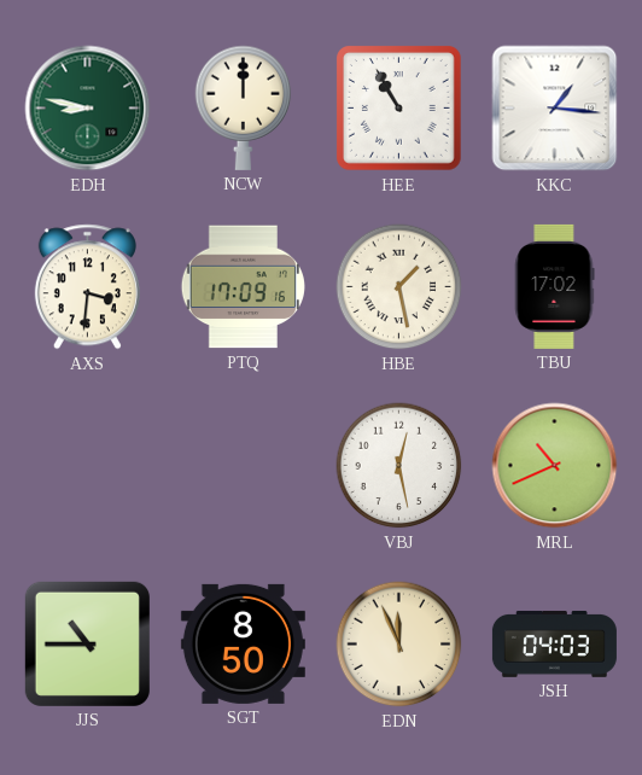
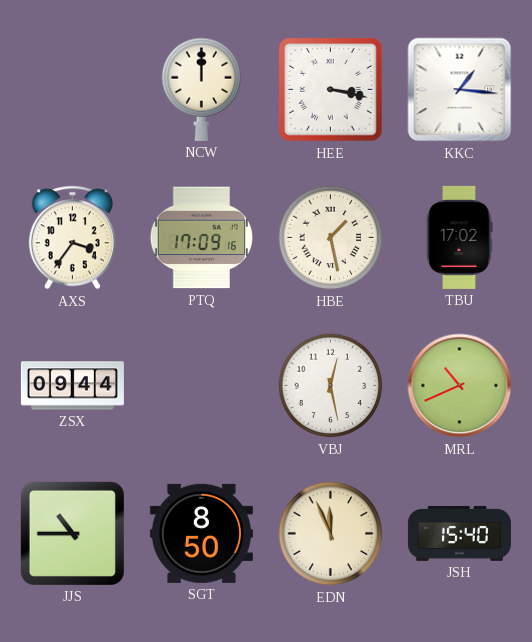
EDH: 8:47 -> none
HEE: 10:55 -> 3:17
AXS: 3:31 -> 3:36
ZSX: none -> 09:44
JSH: 04:03 -> 15:40
